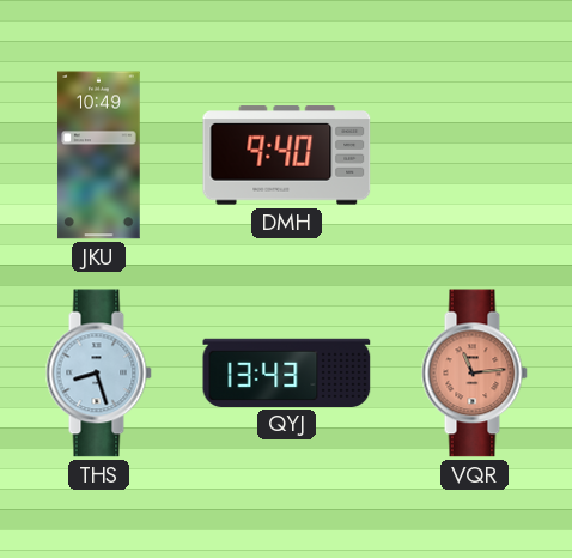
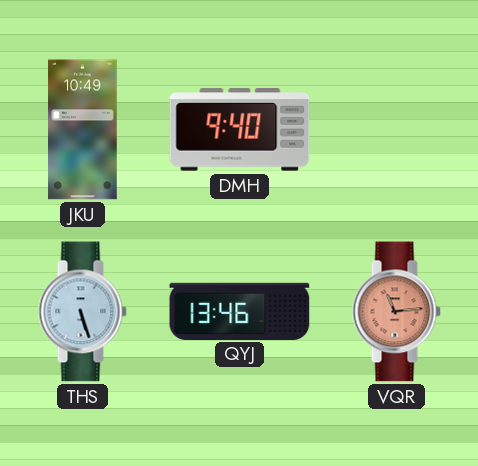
THS: 8:27 -> 5:27
QYJ: 13:43 -> 13:46
